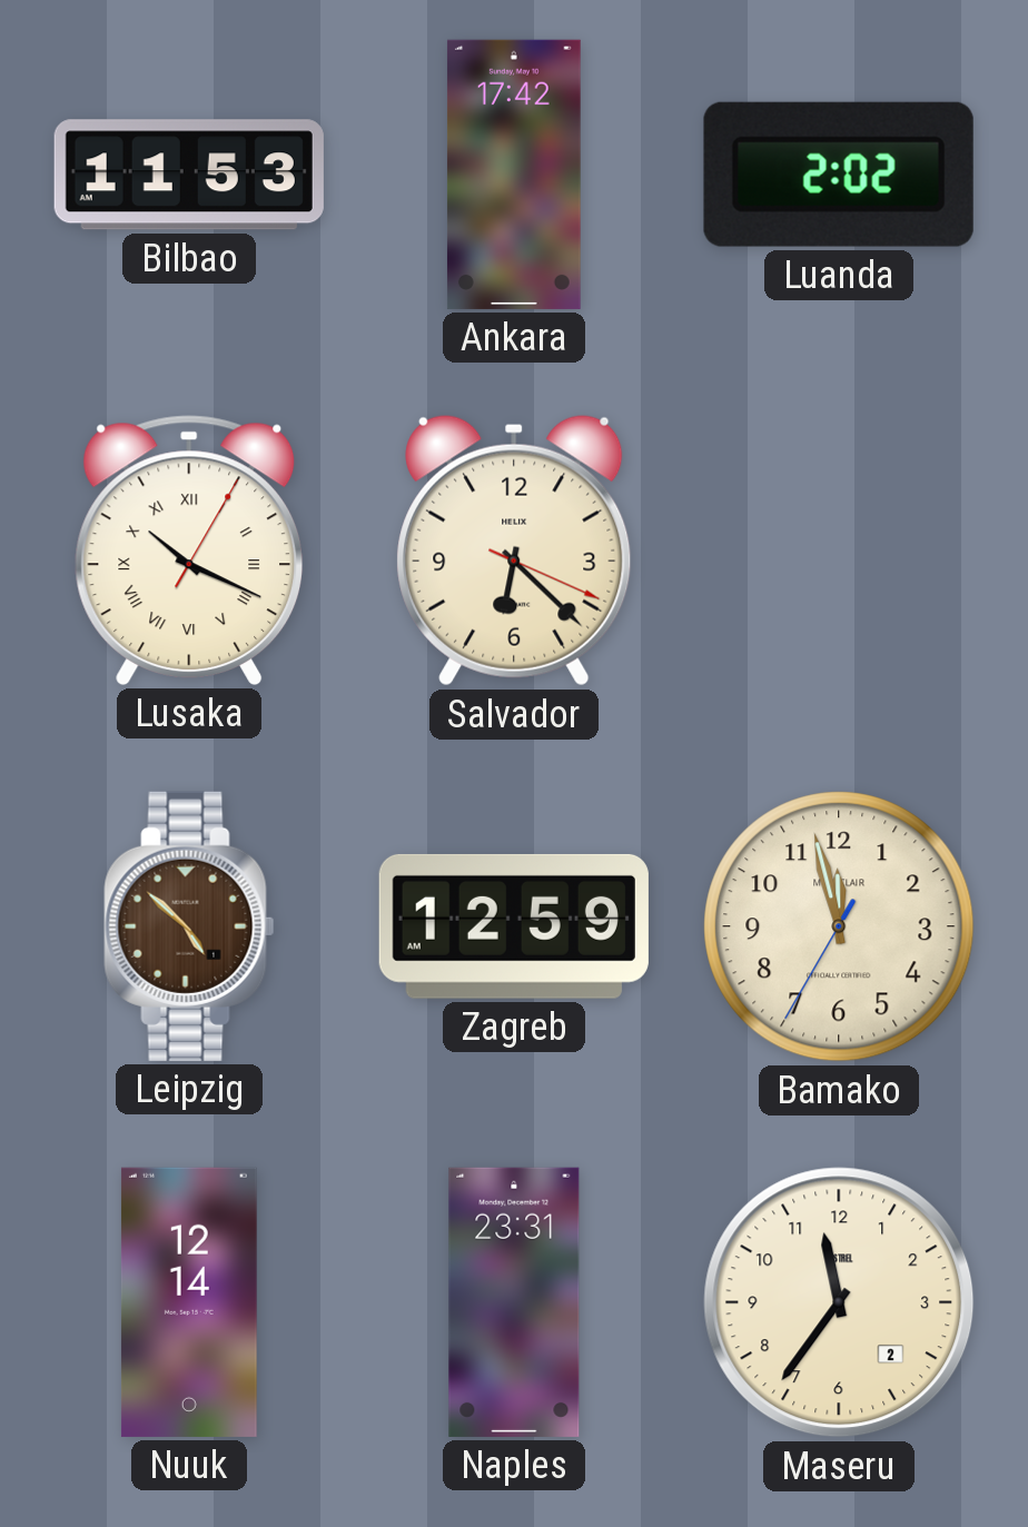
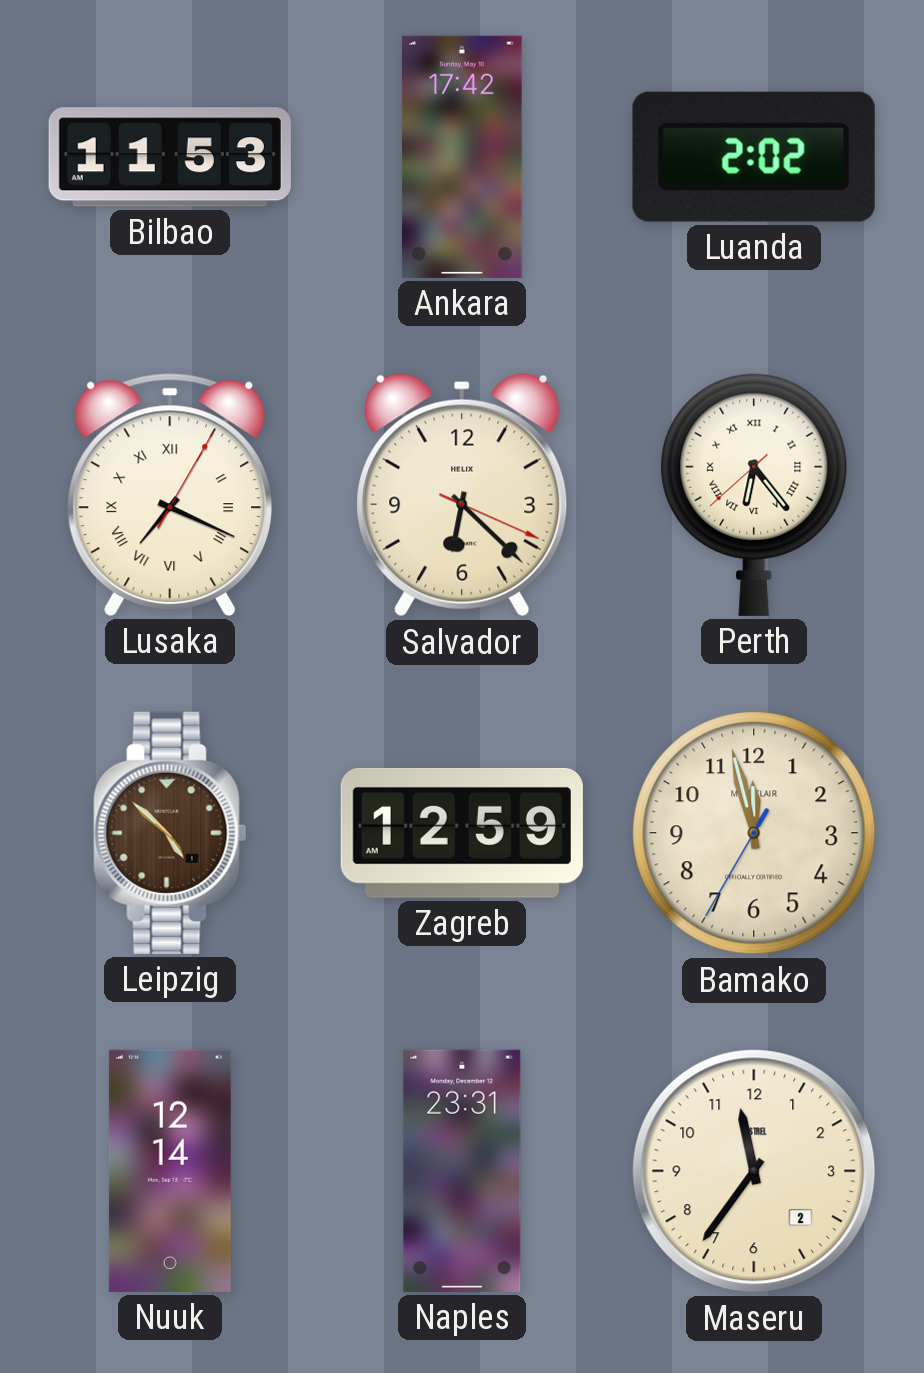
Lusaka: 10:19 -> 7:19
Perth: none -> 6:23
